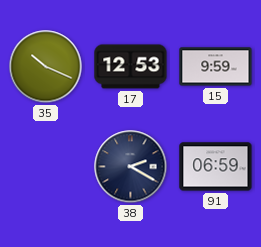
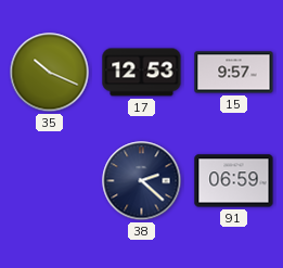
15: 9:59 -> 9:57
38: 2:20 -> 2:22
